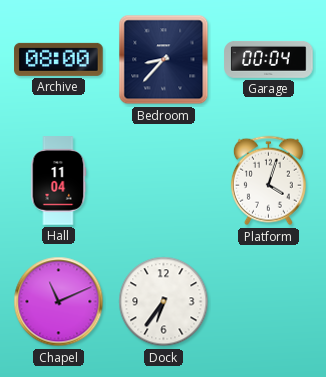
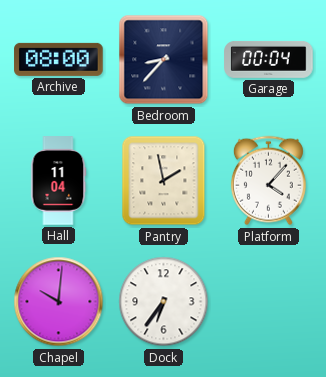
Pantry: none -> 1:58
Platform: 4:03 -> 4:07
Chapel: 11:11 -> 10:01
